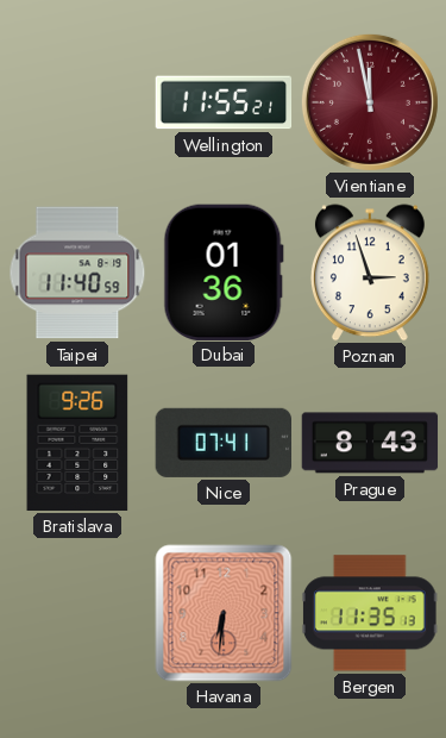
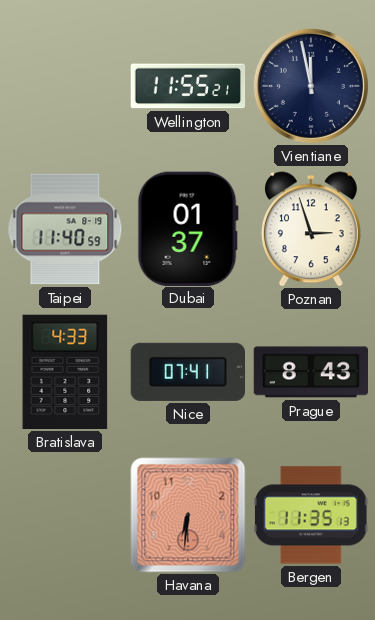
Vientiane dial: burgundy -> navy
Dubai: 01:36 -> 01:37
Bratislava: 9:26 -> 4:33
